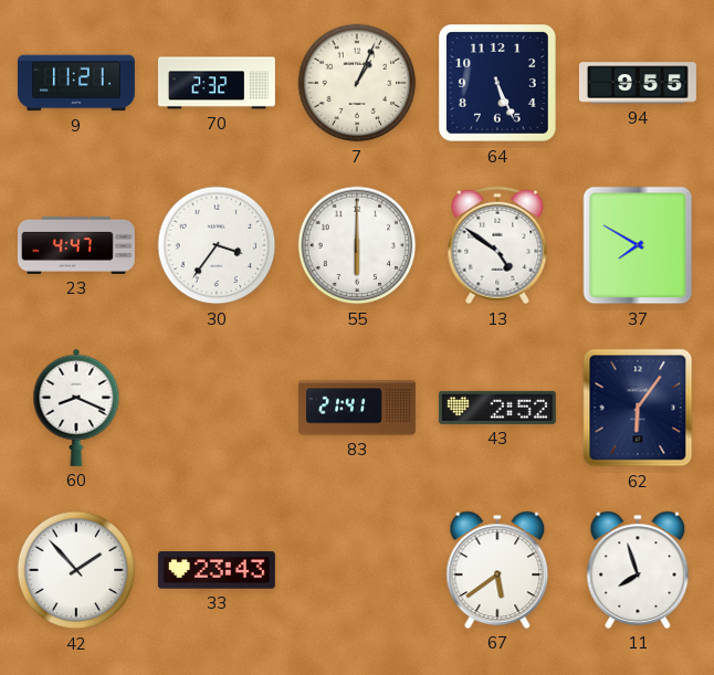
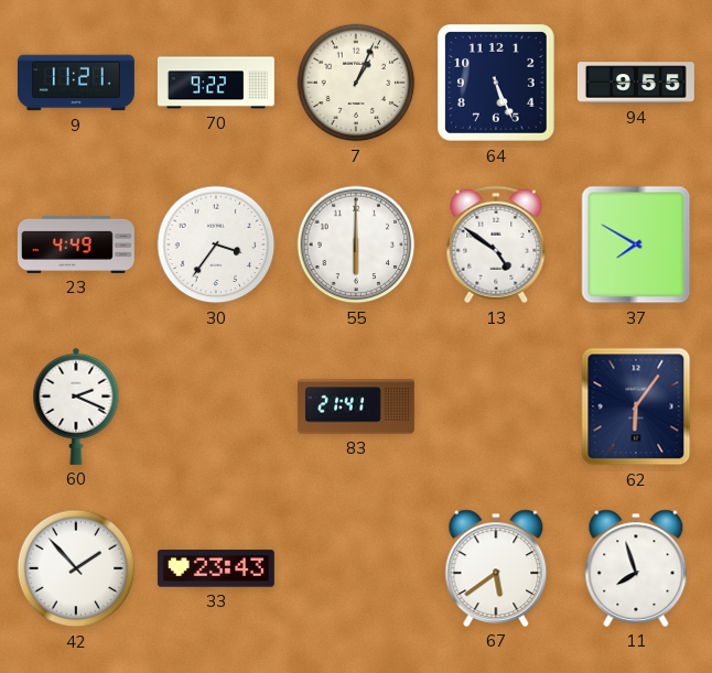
70: 2:32 -> 9:22
23: 4:47 -> 4:49
60: 8:19 -> 2:19
43: 2:52 -> none
